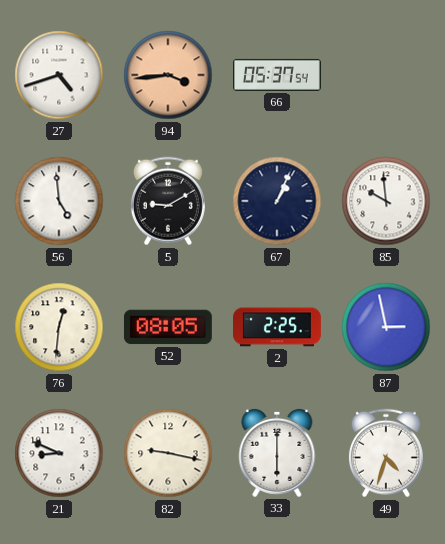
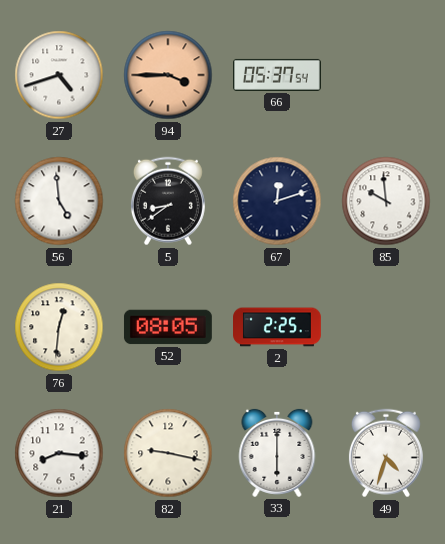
94: 3:44 -> 3:45
5: 9:10 -> 8:39
67: 1:04 -> 12:12
87: 2:58 -> none
21: 8:49 -> 8:16
